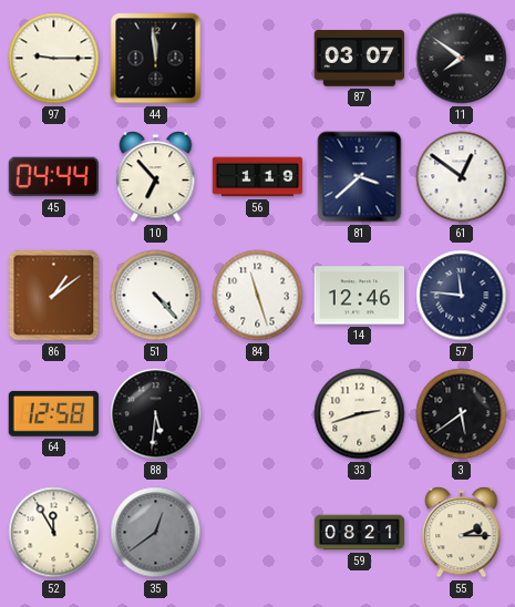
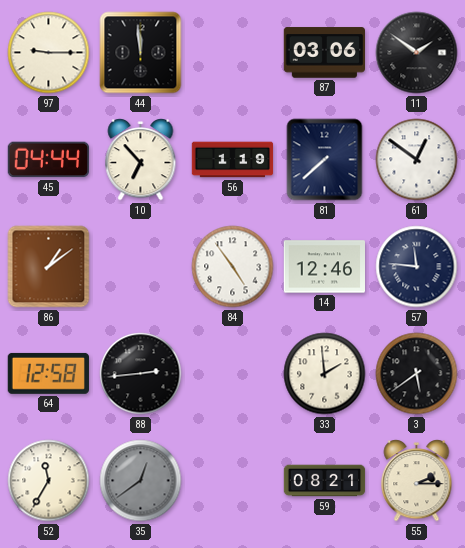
87: 03:07 -> 03:06
11: 7:51 -> 1:51
81: 3:38 -> 7:38
51: 4:23 -> none
84: 11:27 -> 4:54
88: 5:31 -> 2:44
33: 2:42 -> 1:59
52: 11:55 -> 11:35
